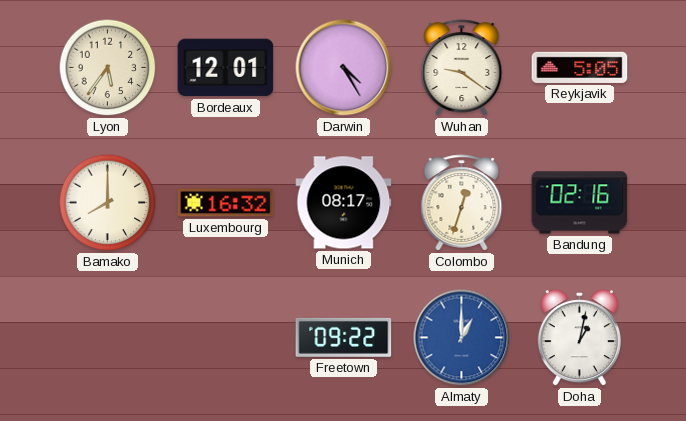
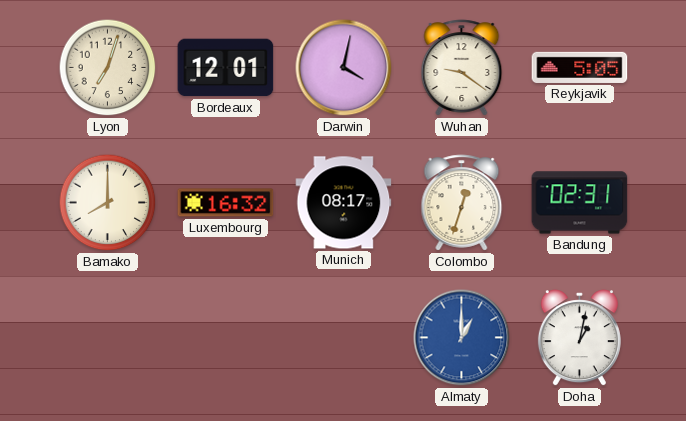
Lyon: 5:36 -> 7:03
Darwin: 4:25 -> 4:02
Bandung: 02:16 -> 02:31
Freetown: 09:22 -> none
